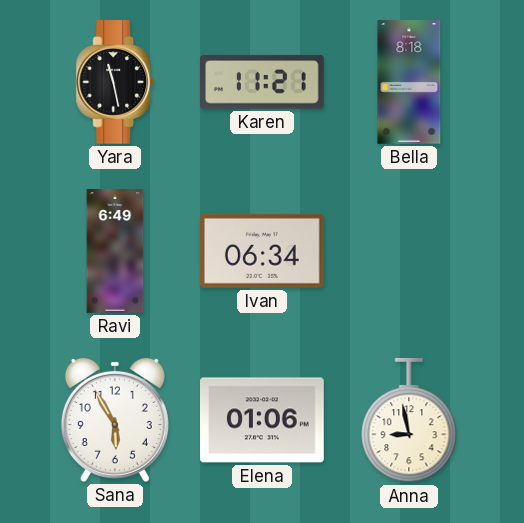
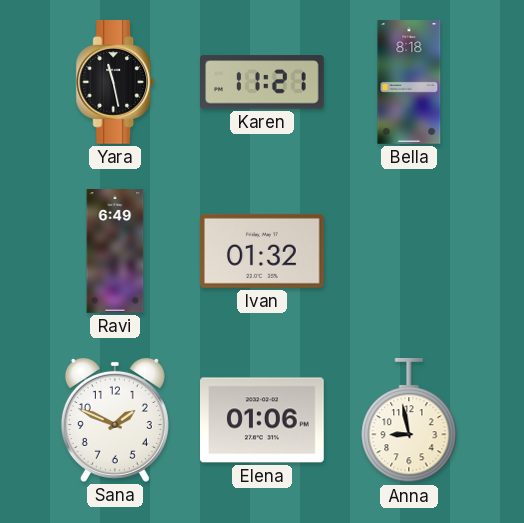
Ivan: 06:34 -> 01:32
Sana: 5:55 -> 1:49
